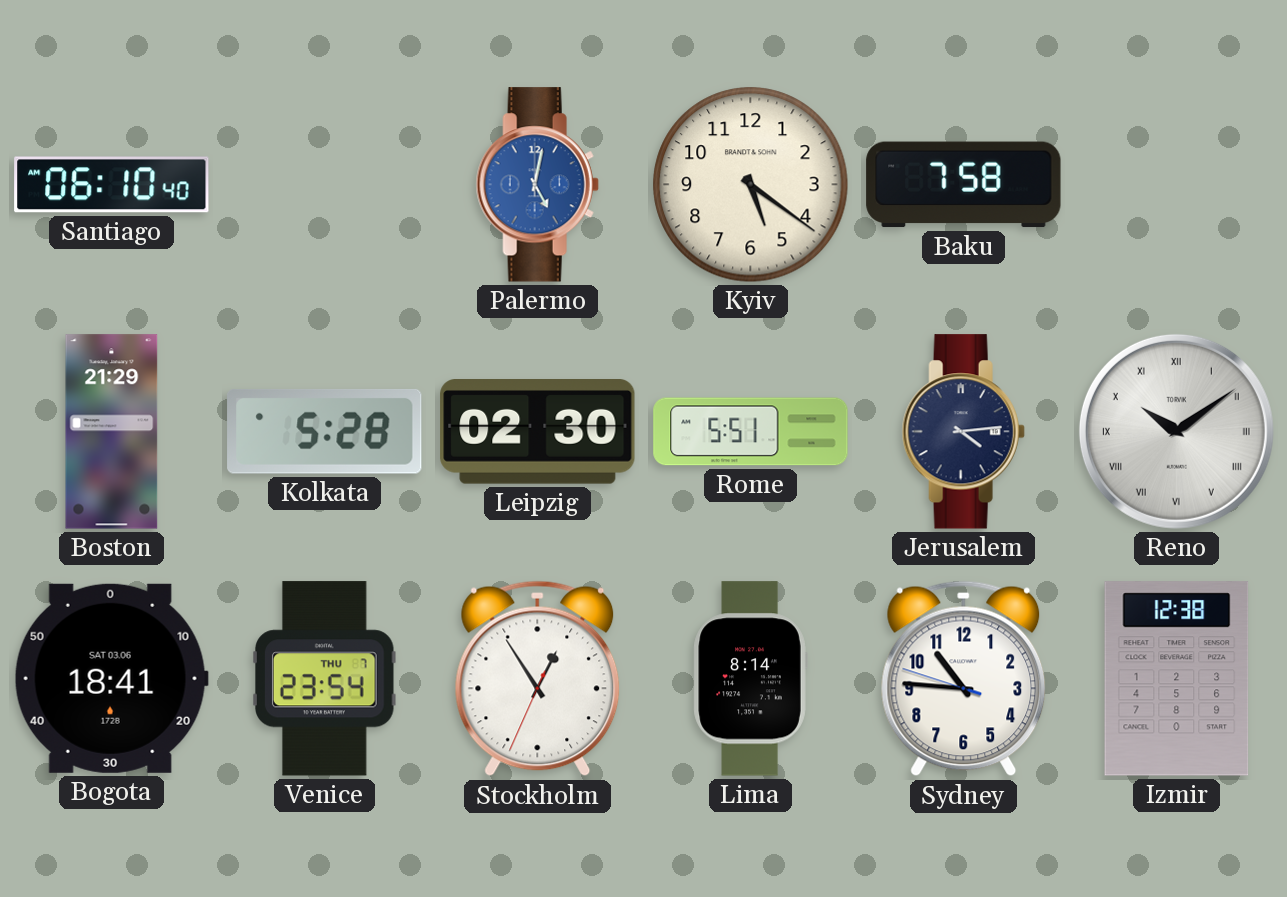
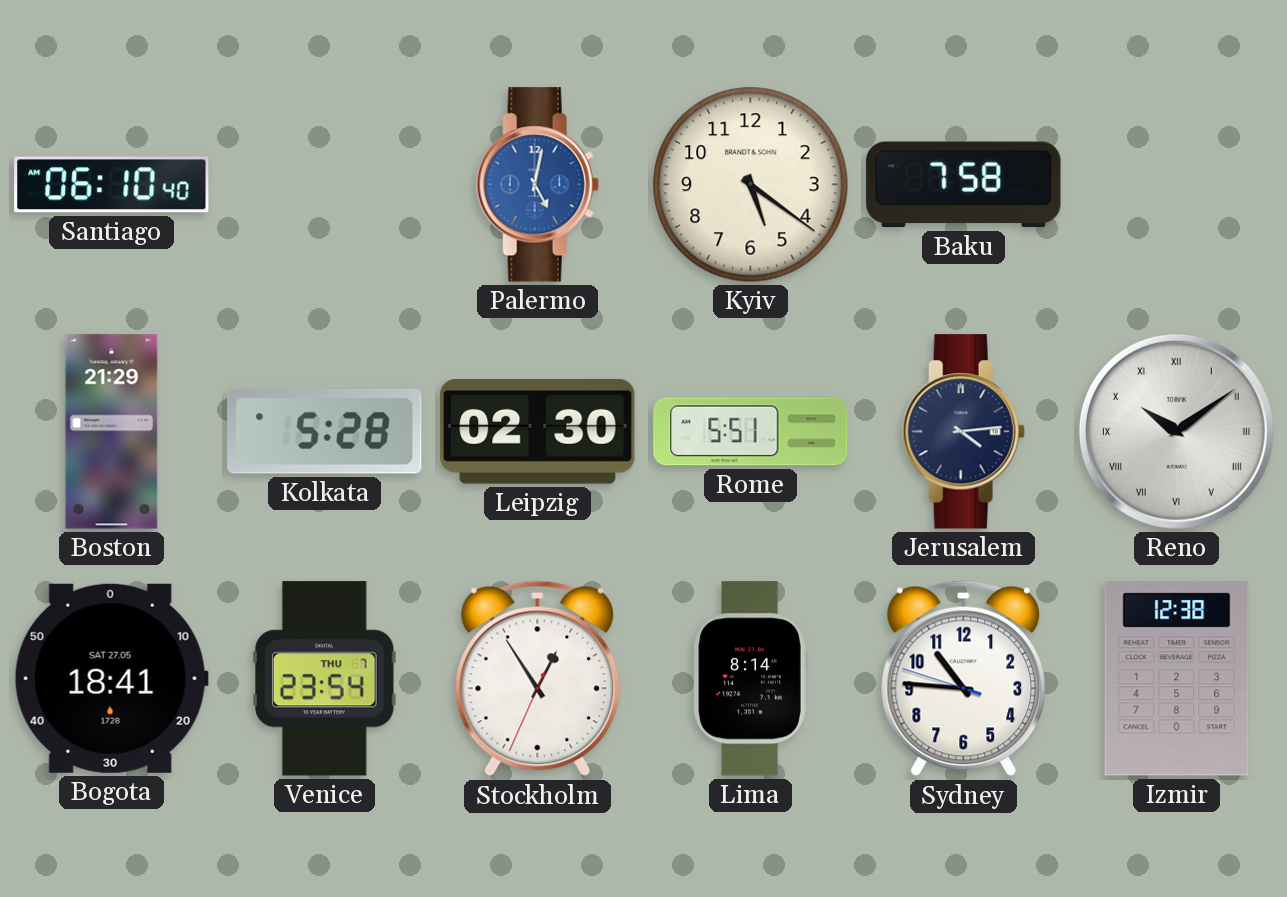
Bogota date: SAT 03.06 -> SAT 27.05
